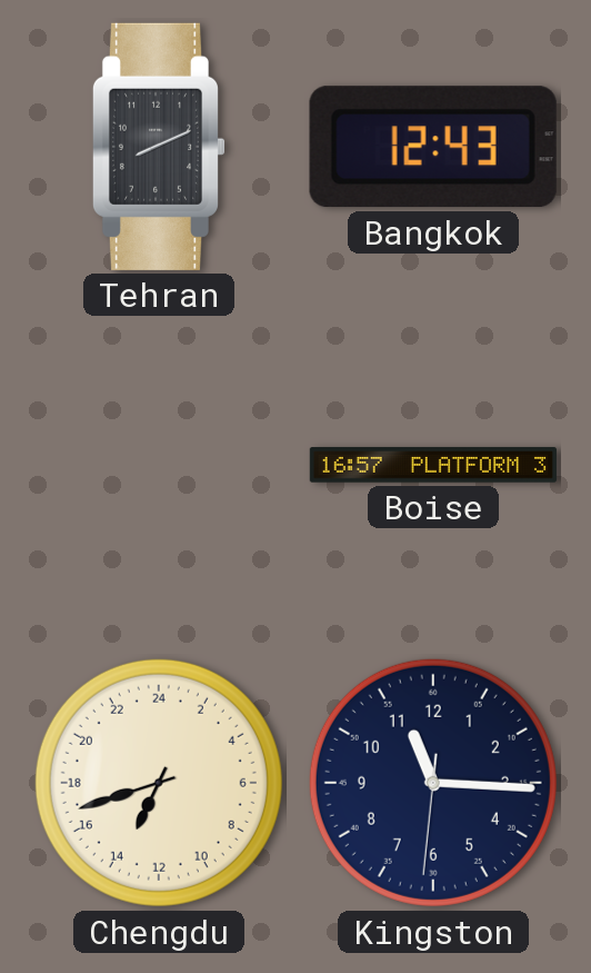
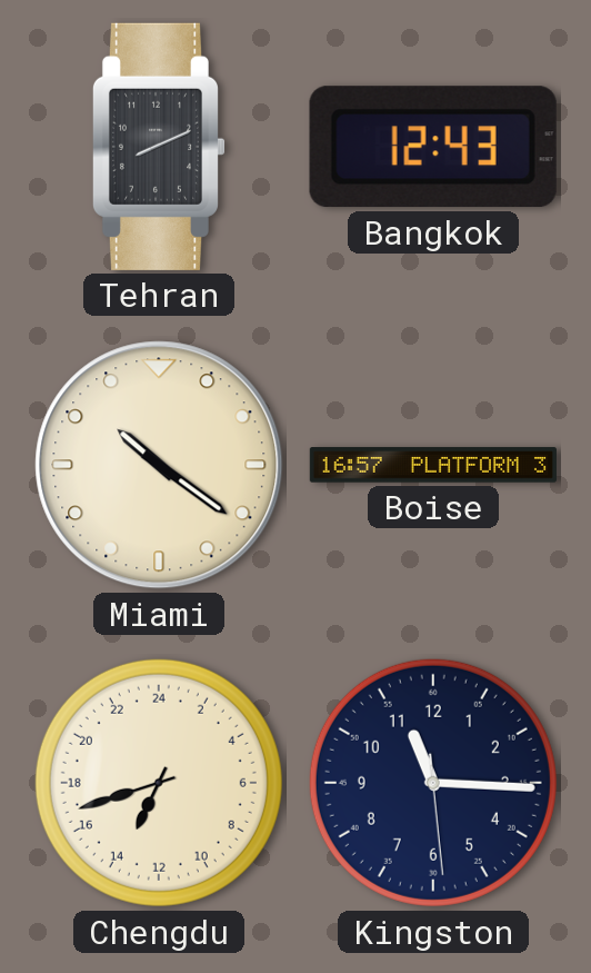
Miami: none -> 10:21
Kingston: 11:15:31 -> 11:15:29
